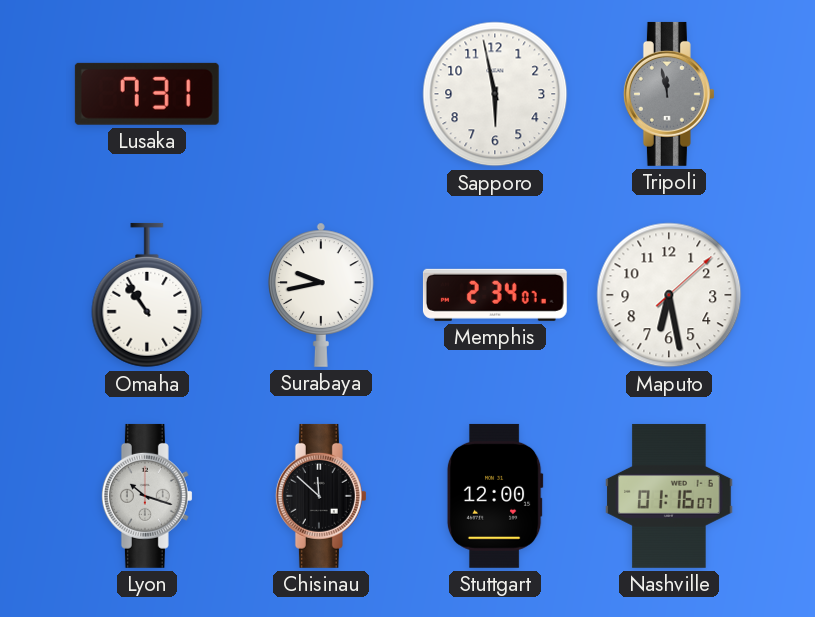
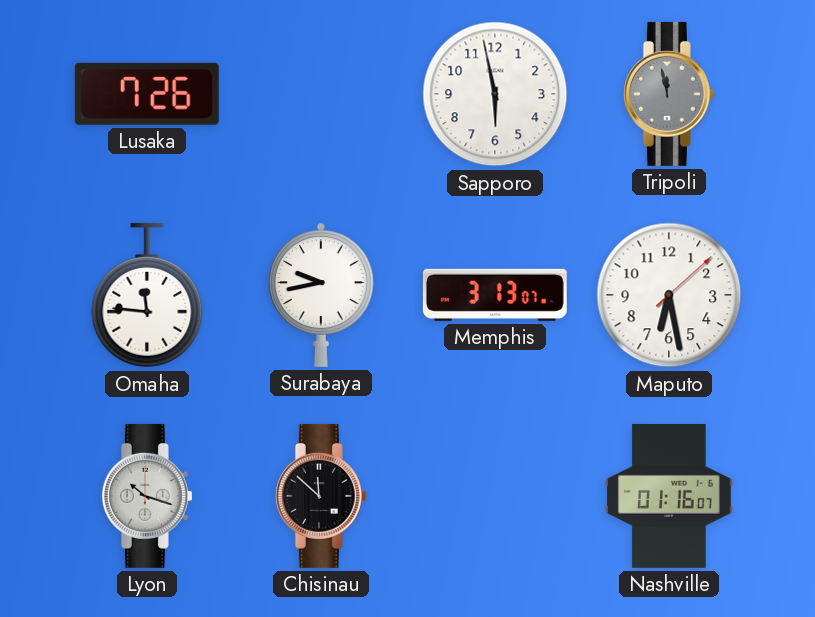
Lusaka: 7:31 -> 7:26
Omaha: 10:54 -> 11:46
Memphis: 2:34 -> 3:13
Stuttgart: 12:00 -> none
